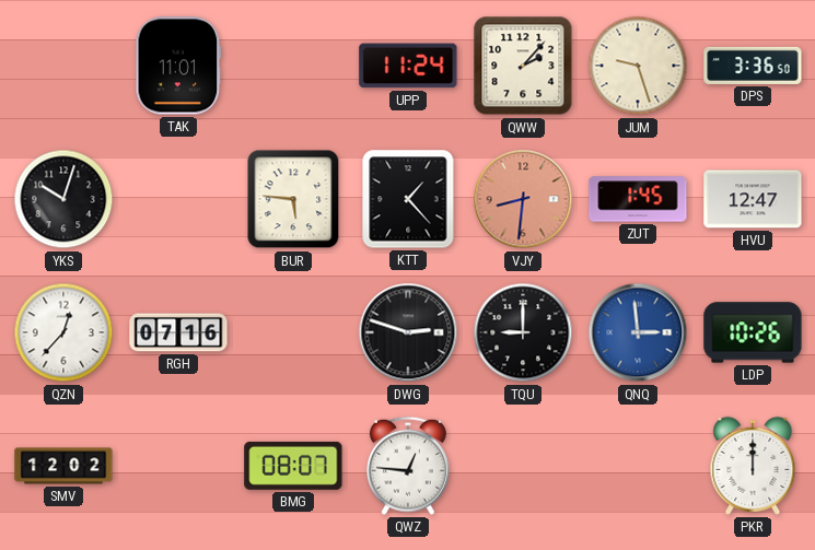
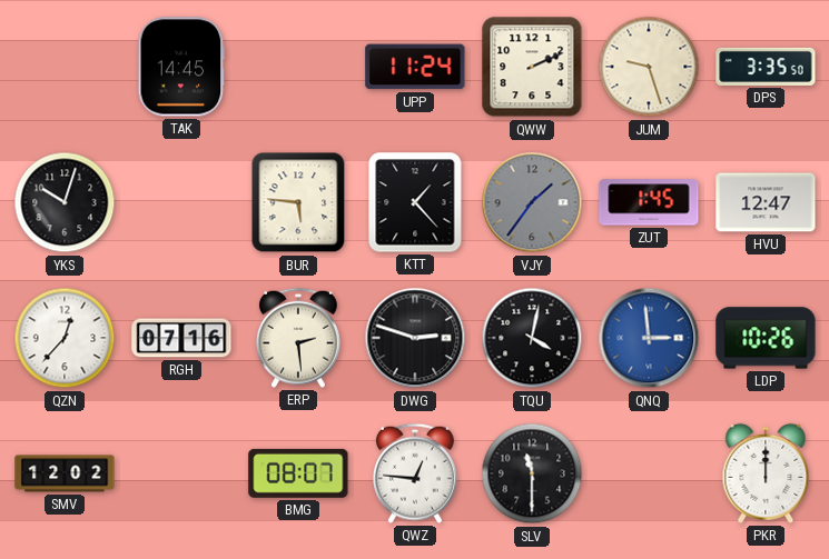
TAK: 11:01 -> 14:45
QWW: 2:07 -> 2:11
DPS: 3:36 -> 3:35
VJY: 8:31 -> 1:36
VJY dial: salmon -> grey
ERP: none -> 2:29
TQU: 9:00 -> 4:02
SLV: none -> 11:30
